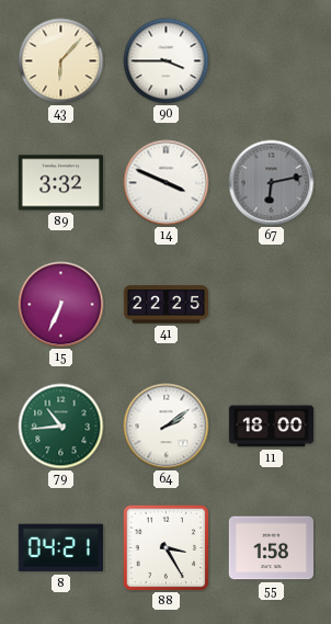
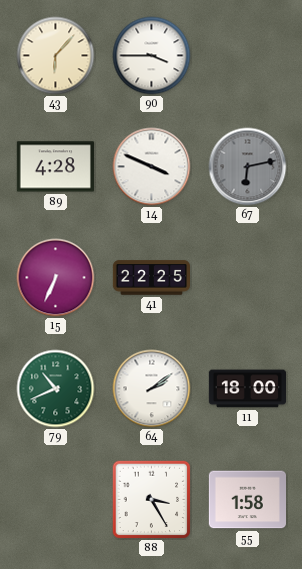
89: 3:32 -> 4:28
79: 10:44 -> 10:41
8: 04:21 -> none
